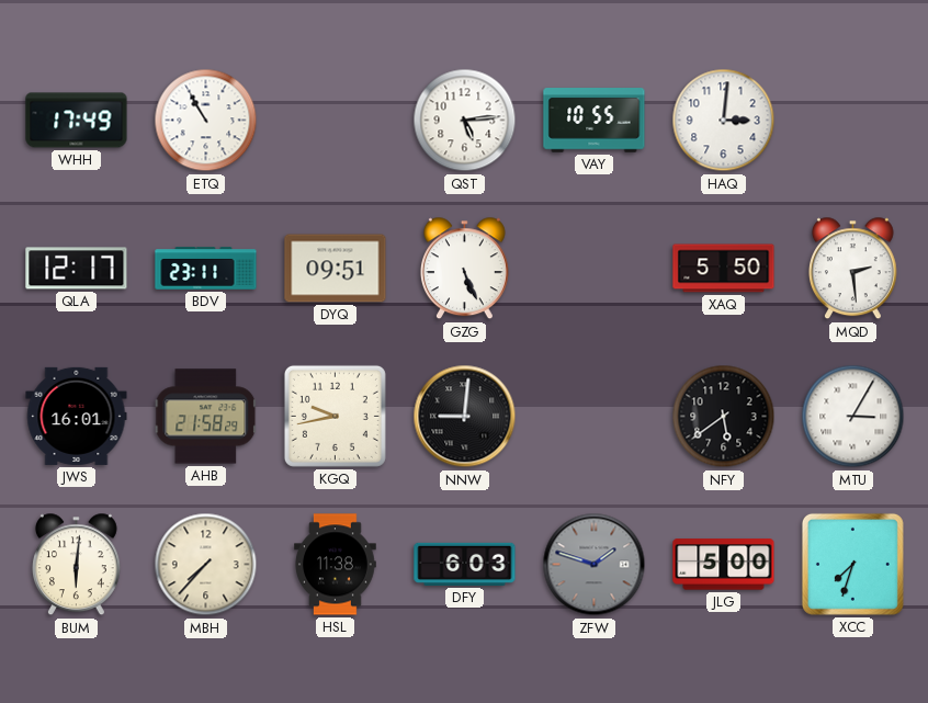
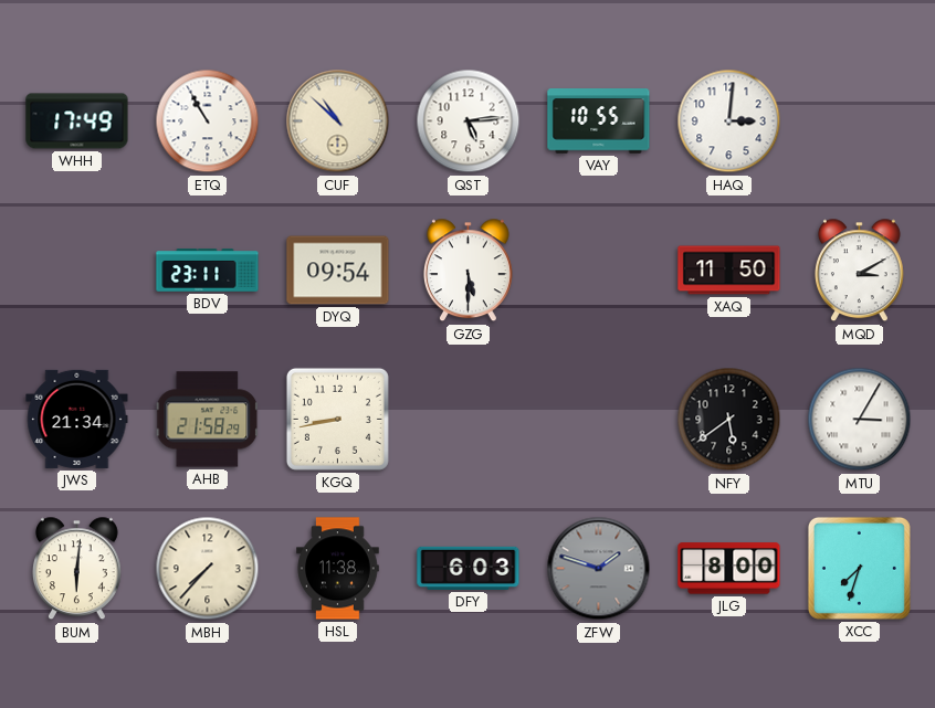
CUF: none -> 10:52
QLA: 12:17 -> none
DYQ: 09:51 -> 09:54
GZG: 5:26 -> 5:30
XAQ: 5:50 -> 11:50
MQD: 2:29 -> 3:10
JWS: 16:01 -> 21:34
KGQ: 9:43 -> 8:43
NNW: 9:01 -> none
JLG: 5:00 -> 8:00
